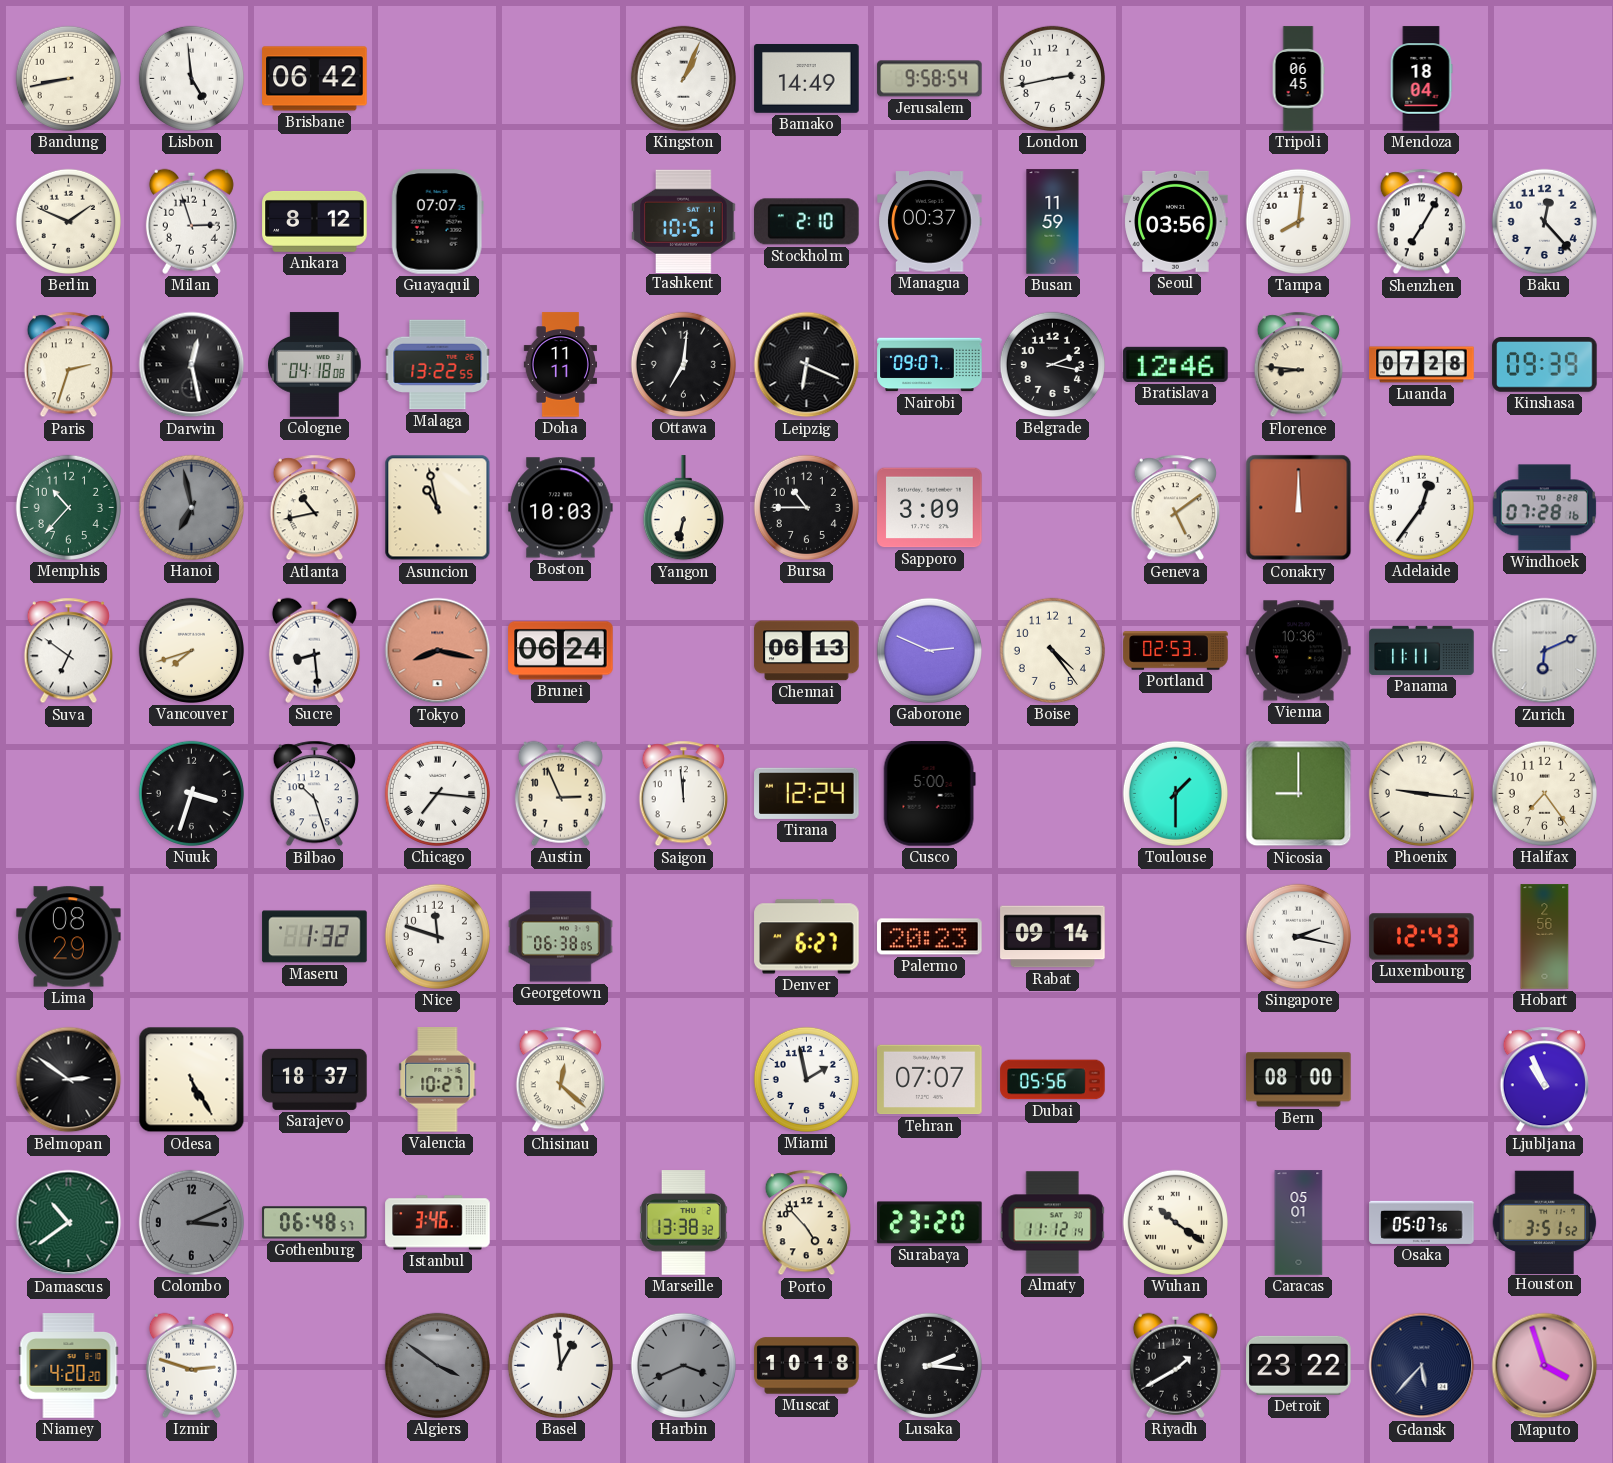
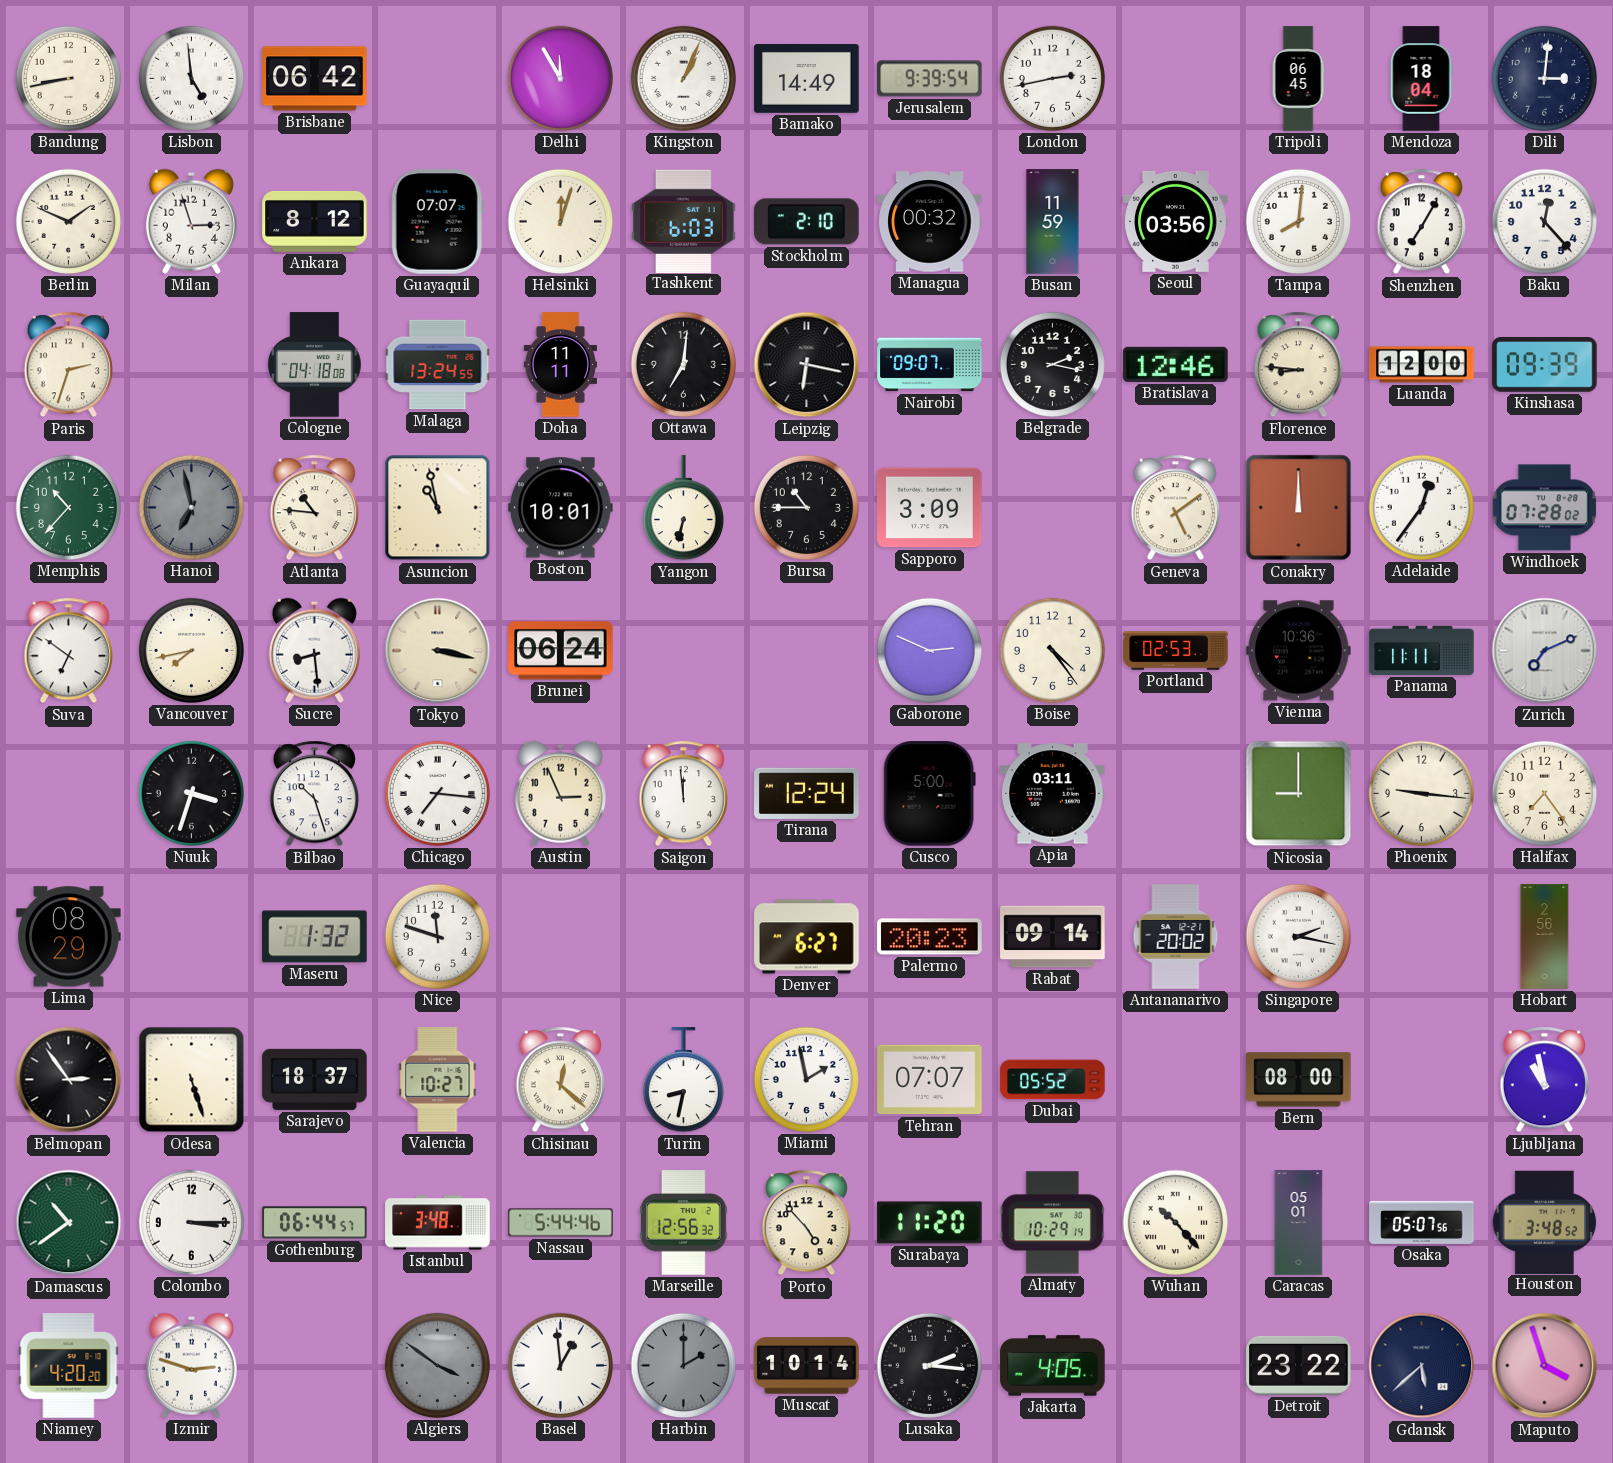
Delhi: none -> 11:55
Jerusalem: 9:58 -> 9:39
Dili: none -> 3:01
Helsinki: none -> 12:03
Tashkent: 10:51 -> 6:03
Managua: 00:37 -> 00:32
Darwin: 12:28 -> none
Malaga: 13:22 -> 13:24
Leipzig: 6:19 -> 6:17
Luanda: 07:28 -> 12:00
Atlanta: 10:43 -> 10:46
Boston: 10:03 -> 10:01
Windhoek: 07:28:16 -> 07:28:02
Vancouver: 7:42 -> 7:43
Tokyo: 8:17 -> 3:17
Tokyo dial: salmon -> cream
Chennai: 06:13 -> none
Zurich: 6:11 -> 7:11
Apia: none -> 03:11
Toulouse: 1:30 -> none
Georgetown: 06:38 -> none
Antananarivo: none -> 20:02
Luxembourg: 12:43 -> none
Belmopan: 2:51 -> 2:54
Odesa: 5:25 -> 5:27
Turin: none -> 8:32
Dubai: 05:56 -> 05:52
Ljubljana: 10:56 -> 10:58
Colombo: 3:11 -> 3:15
Colombo dial: grey -> white
Gothenburg: 06:48 -> 06:44
Istanbul: 3:46 -> 3:48
Nassau: none -> 5:44
Marseille: 13:38 -> 12:56
Surabaya: 23:20 -> 11:20
Almaty: 11:12 -> 10:29
Wuhan: 10:21 -> 10:23
Houston: 3:51 -> 3:48
Harbin: 3:41 -> 2:00
Muscat: 10:18 -> 10:14
Jakarta: none -> 4:05
Riyadh: 1:40 -> none
Gdansk: 5:37 -> 5:38
